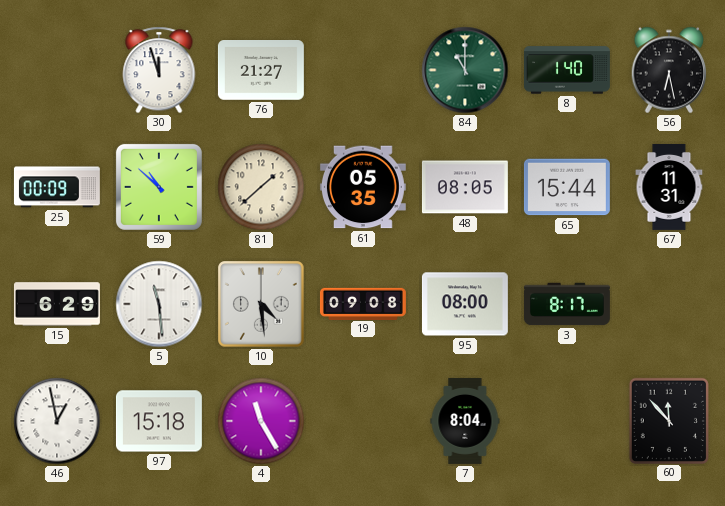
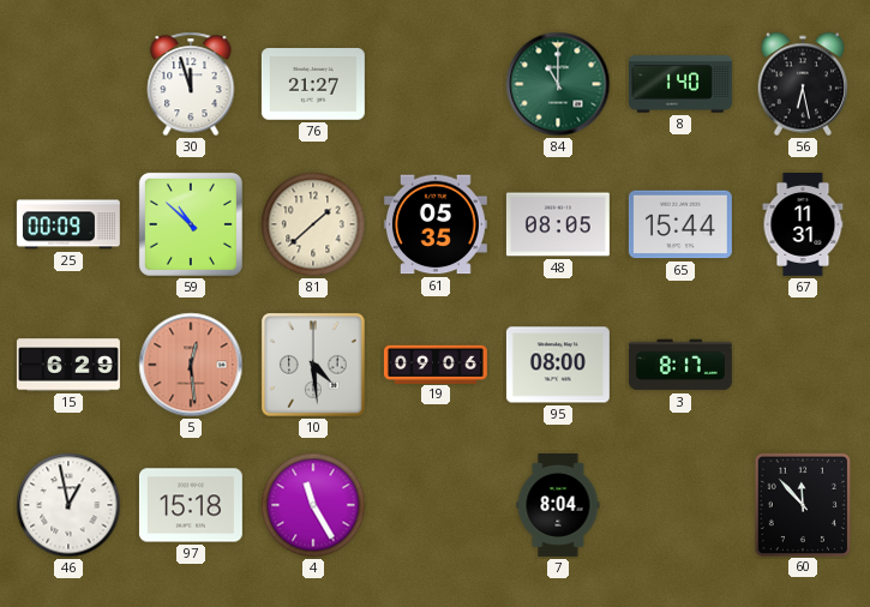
5: 11:29 -> 12:29
5 dial: white -> salmon
19: 09:08 -> 09:06
